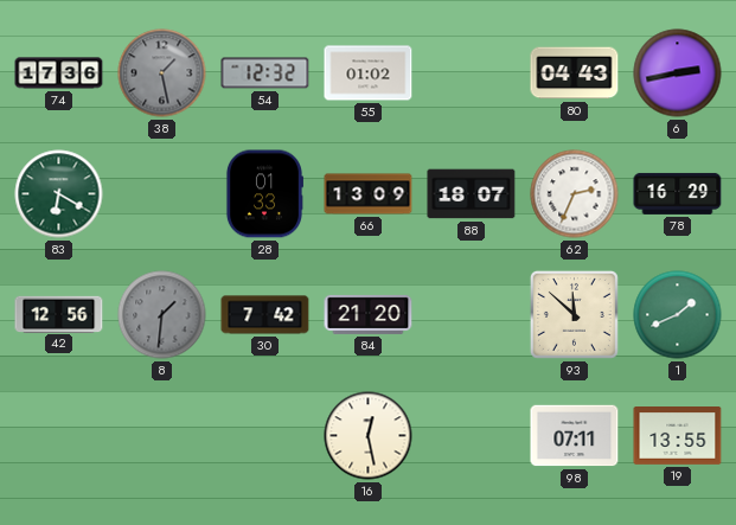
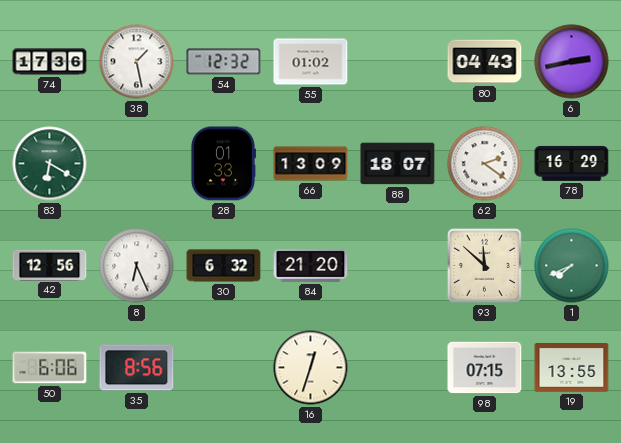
38 dial: grey -> white
62: 2:34 -> 2:21
8: 1:31 -> 6:26
8 dial: grey -> white
30: 7:42 -> 6:32
1: 1:41 -> 7:41
50: none -> 6:06
35: none -> 8:56
16: 12:28 -> 12:33
98: 07:11 -> 07:15
